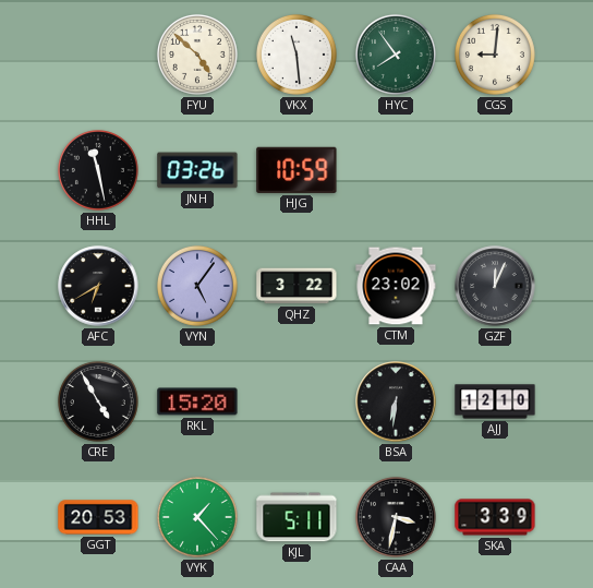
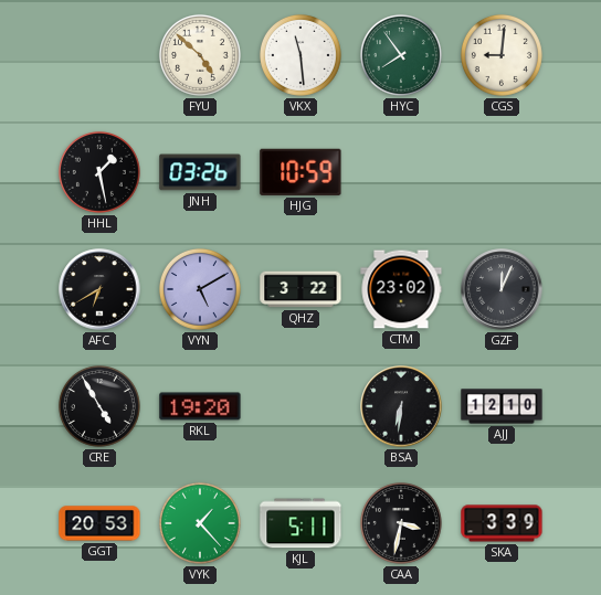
HHL: 11:28 -> 1:28
VYN: 5:06 -> 5:10
RKL: 15:20 -> 19:20
